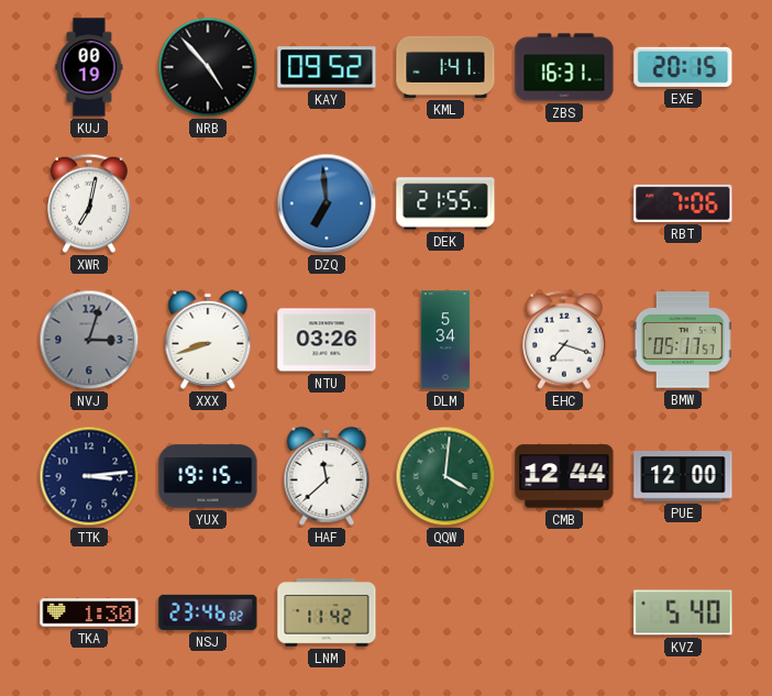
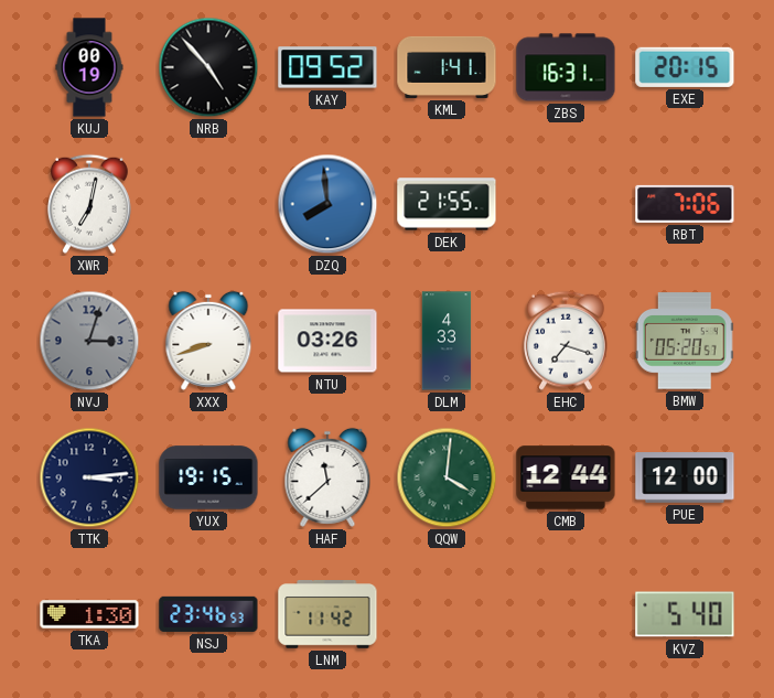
DZQ: 6:59 -> 7:59
DLM: 5:34 -> 4:33
BMW: 05:17 -> 05:20
NSJ: 23:46:02 -> 23:46:53
